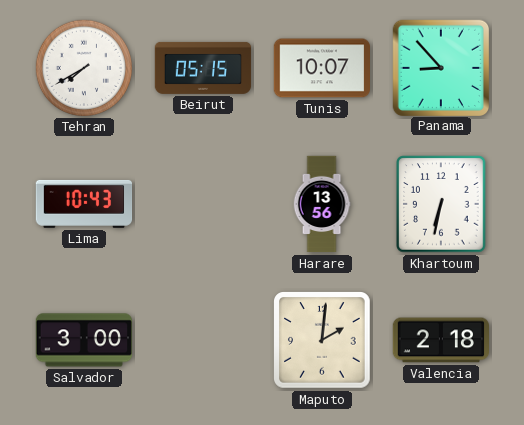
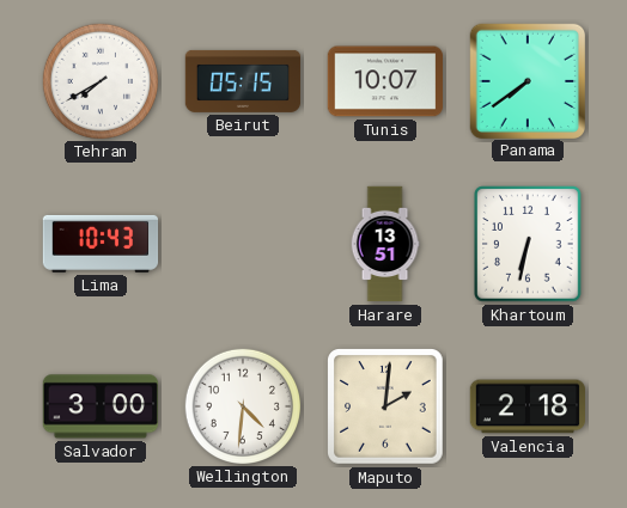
Panama: 8:53 -> 7:39
Harare: 13:56 -> 13:51
Wellington: none -> 4:31
